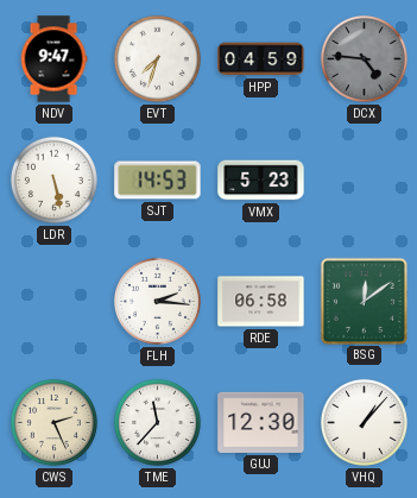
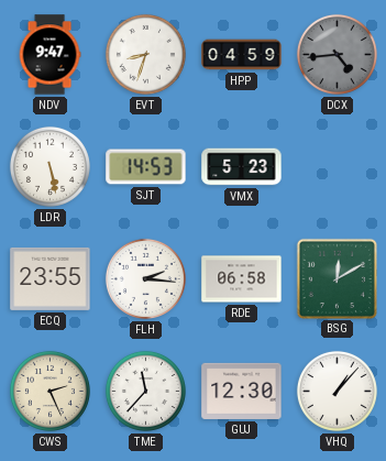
EVT: 7:33 -> 8:33
DCX: 4:46 -> 4:44
ECQ: none -> 23:55
BSG: 12:09 -> 12:10
